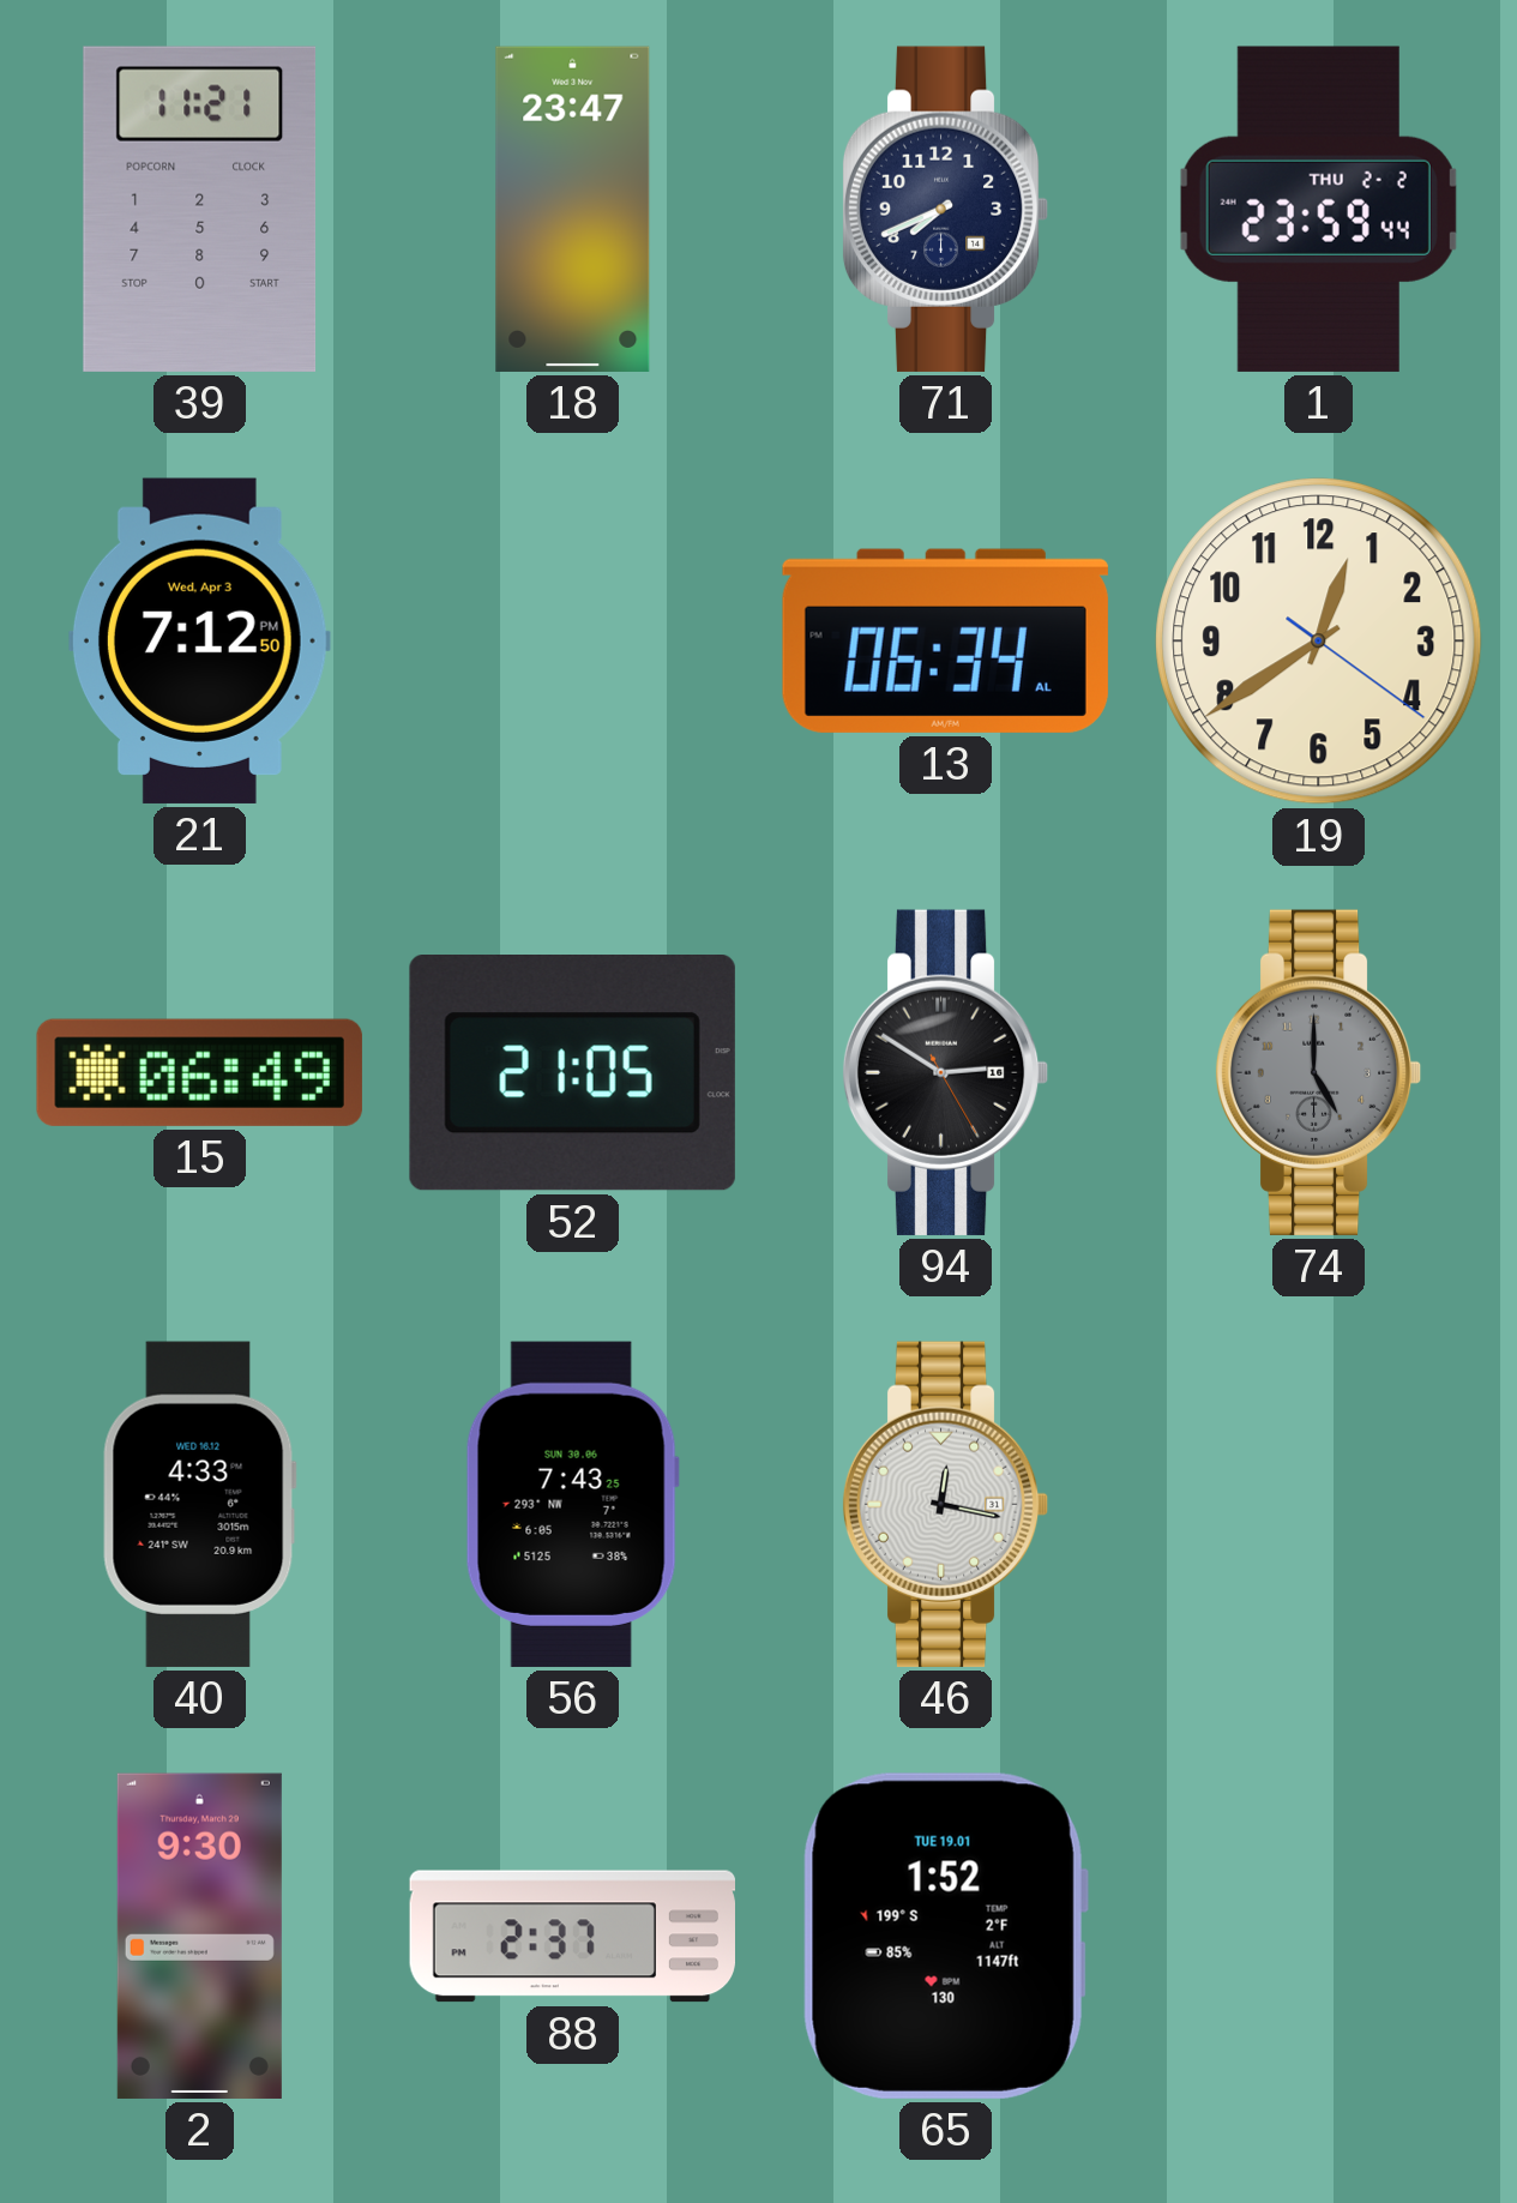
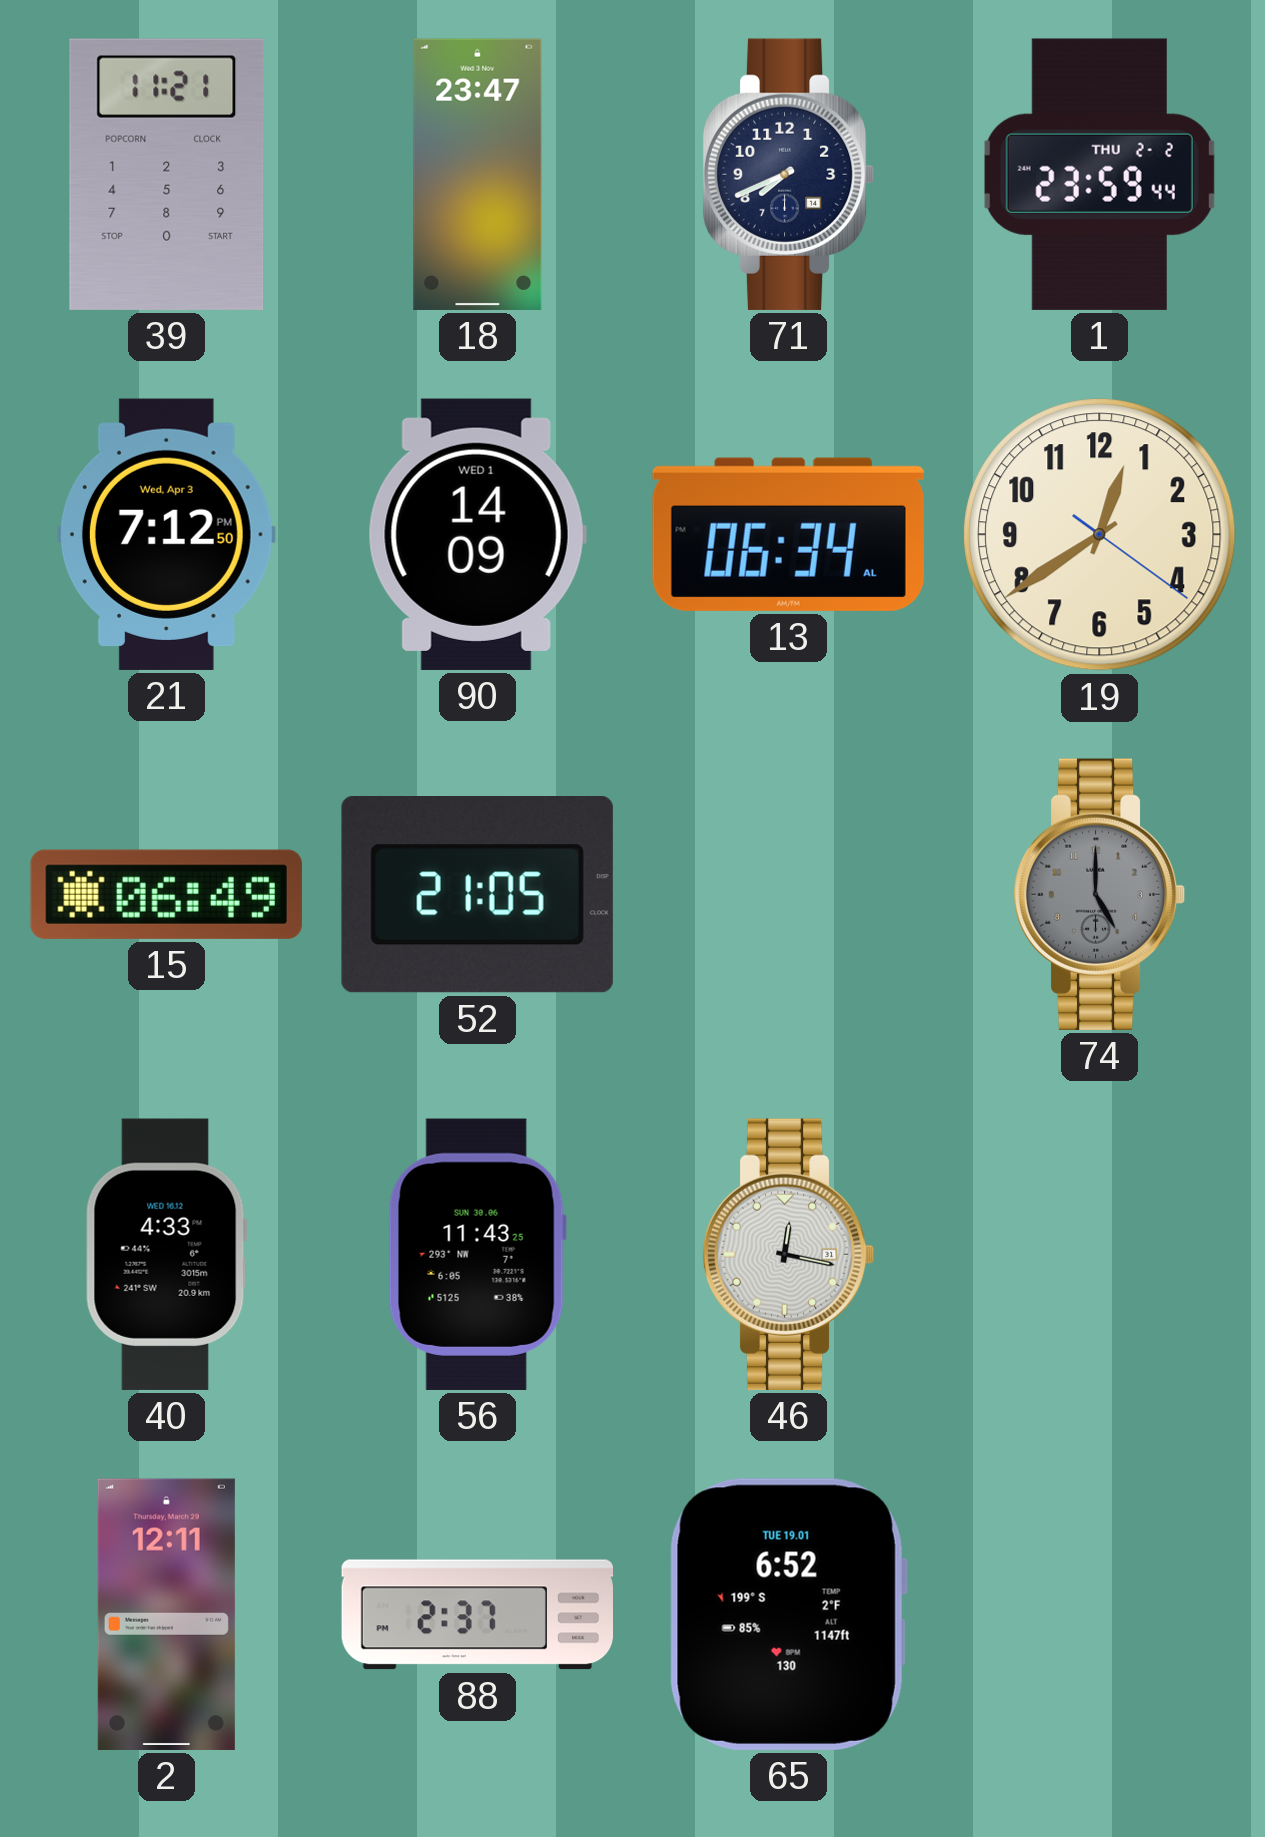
90: none -> 14:09
94: 2:50 -> none
56: 7:43 -> 11:43
2: 9:30 -> 12:11
65: 1:52 -> 6:52
